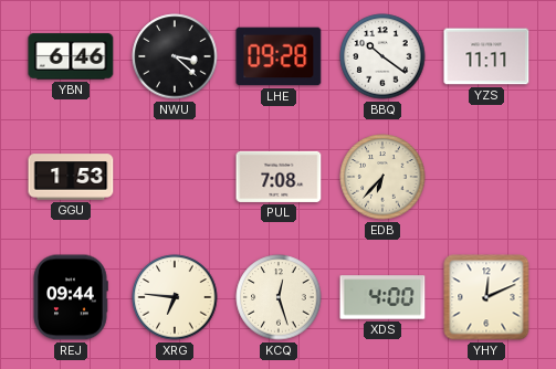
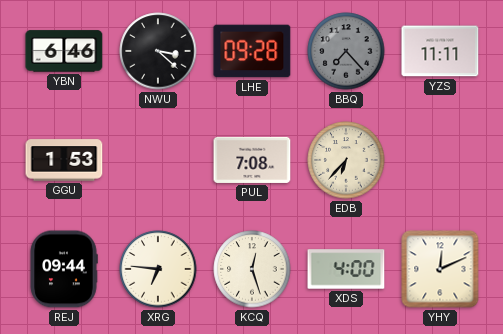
BBQ: 10:21 -> 7:23
BBQ dial: white -> grey
